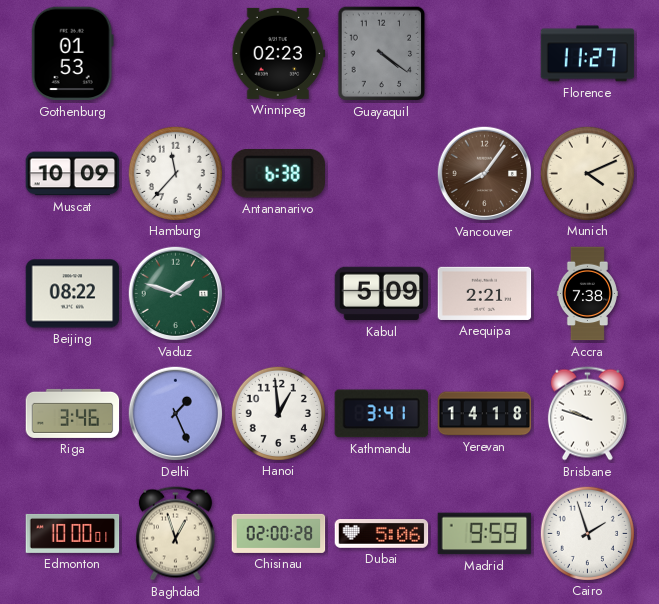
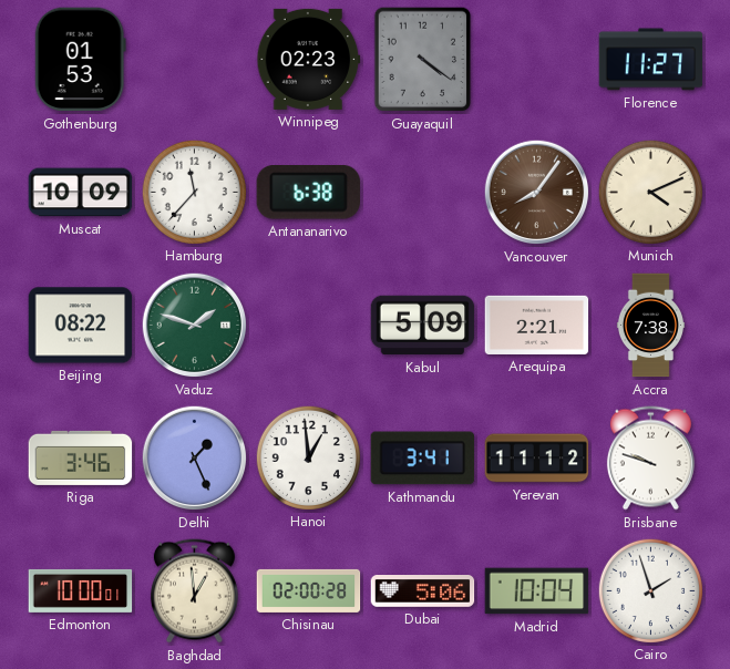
Yerevan: 14:18 -> 11:12
Baghdad: 12:57 -> 12:59
Madrid: 9:59 -> 10:04
